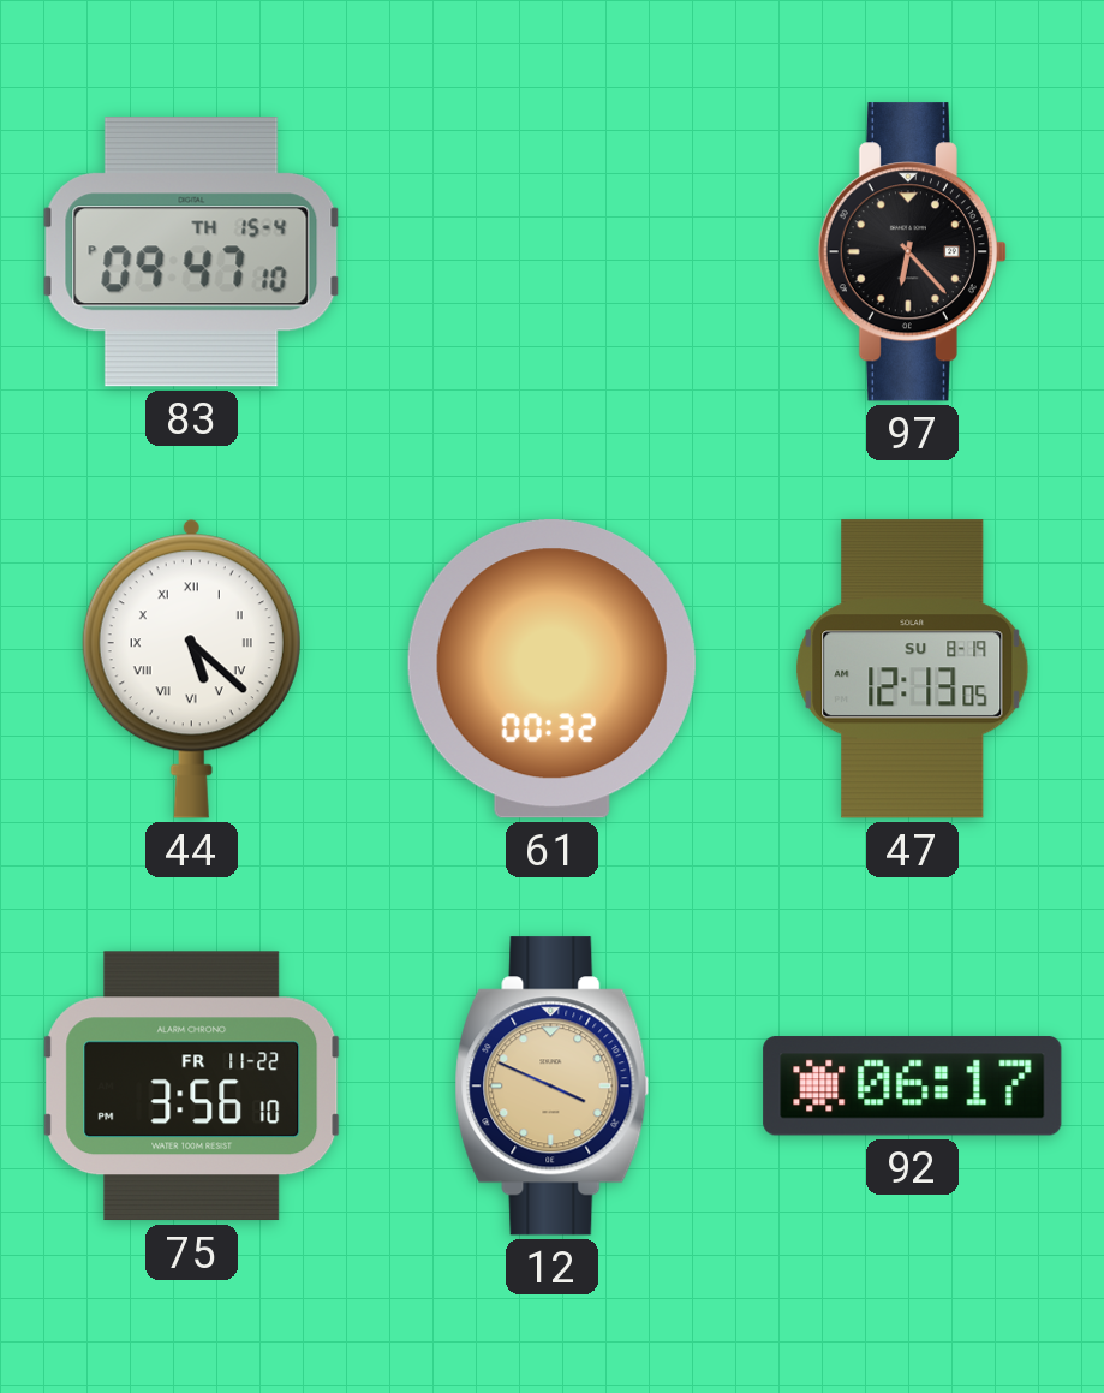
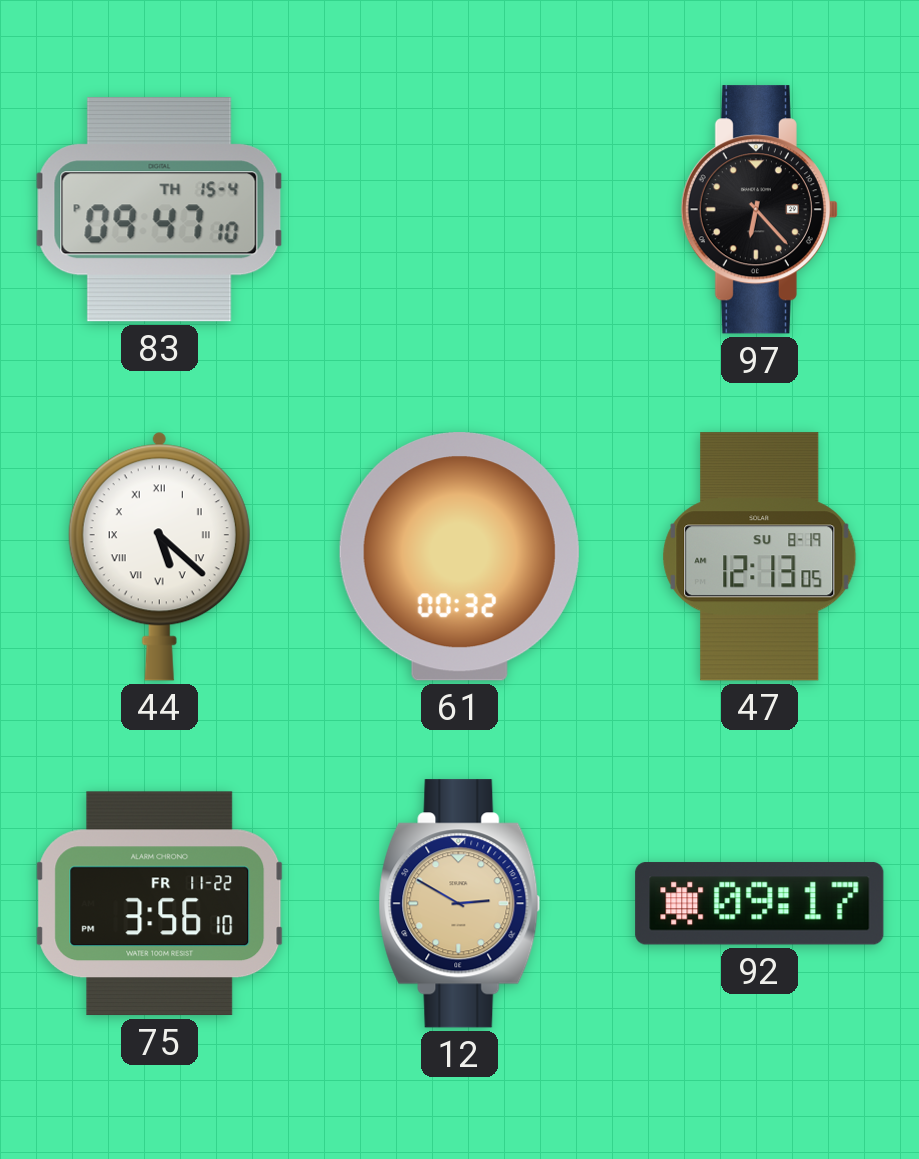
12: 3:49 -> 2:50
92: 06:17 -> 09:17
